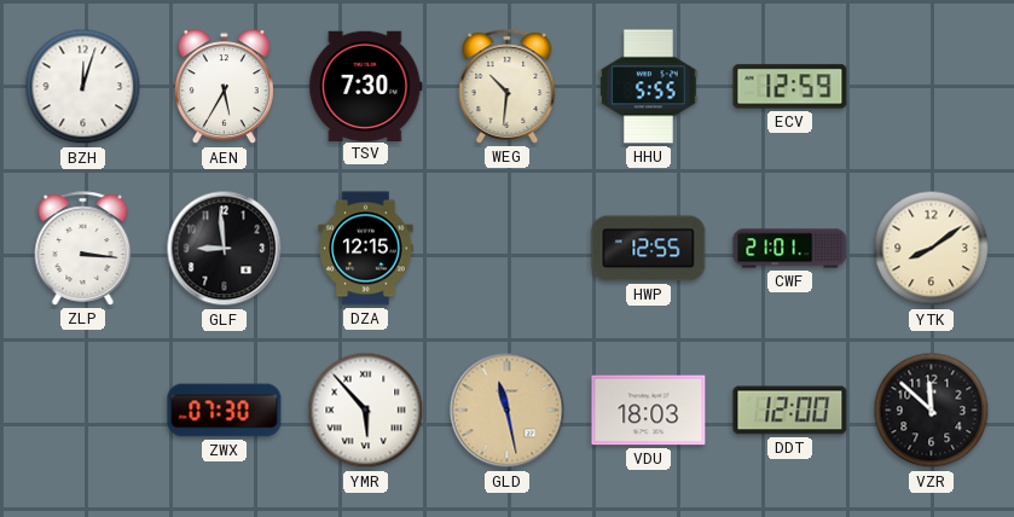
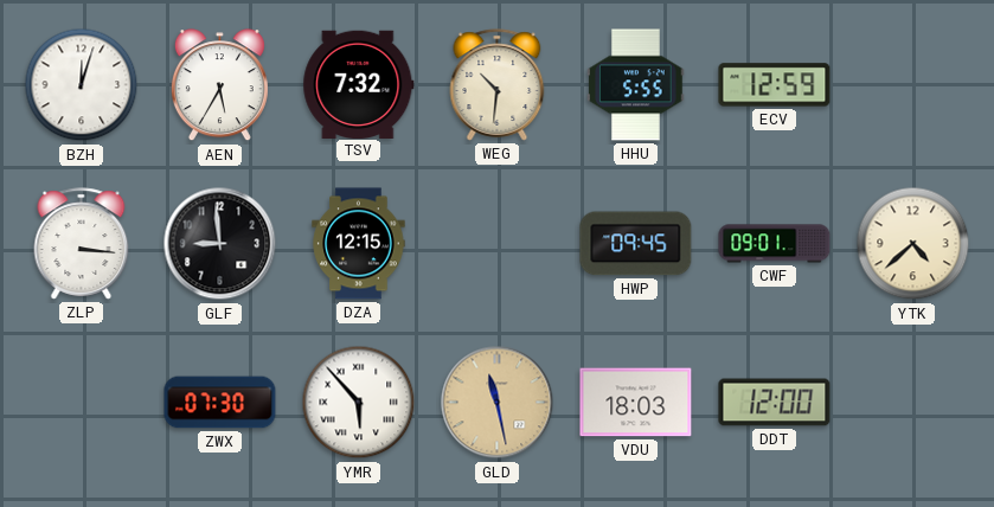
TSV: 7:30 -> 7:32
HWP: 12:55 -> 09:45
CWF: 21:01 -> 09:01
YTK: 8:09 -> 4:38
VZR: 11:52 -> none
